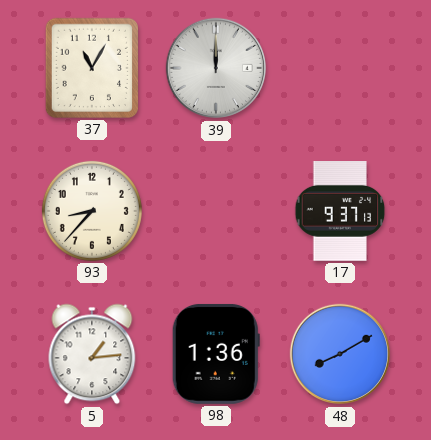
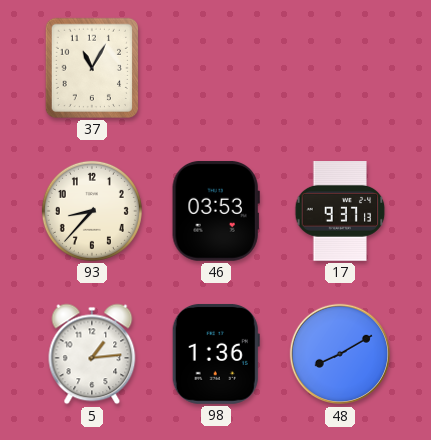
39: 12:00 -> none
46: none -> 03:53
